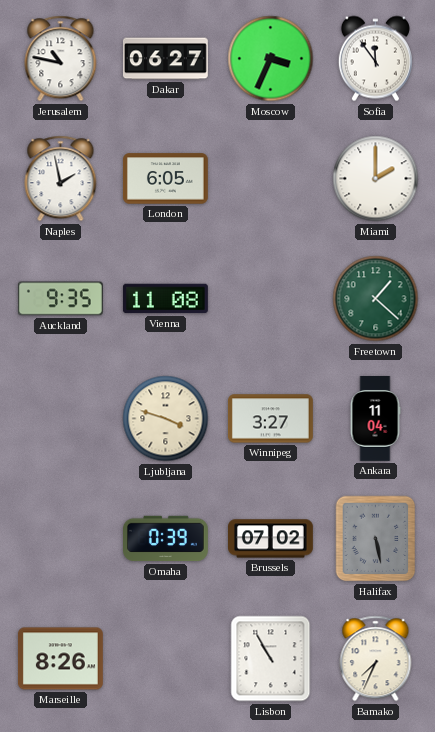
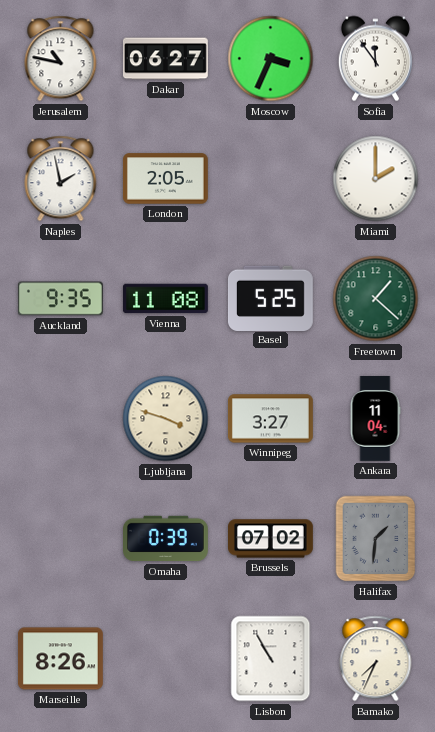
London: 6:05 -> 2:05
Basel: none -> 5:25
Halifax: 5:28 -> 1:31
